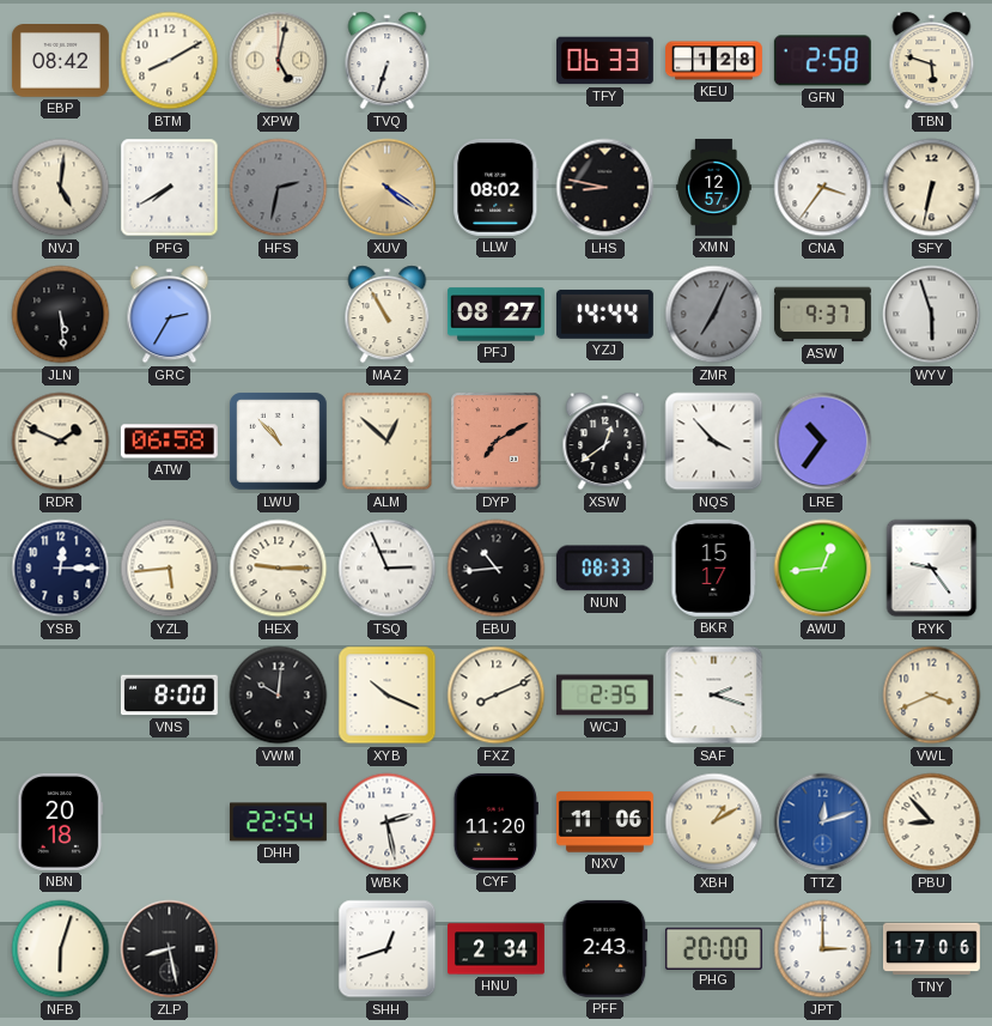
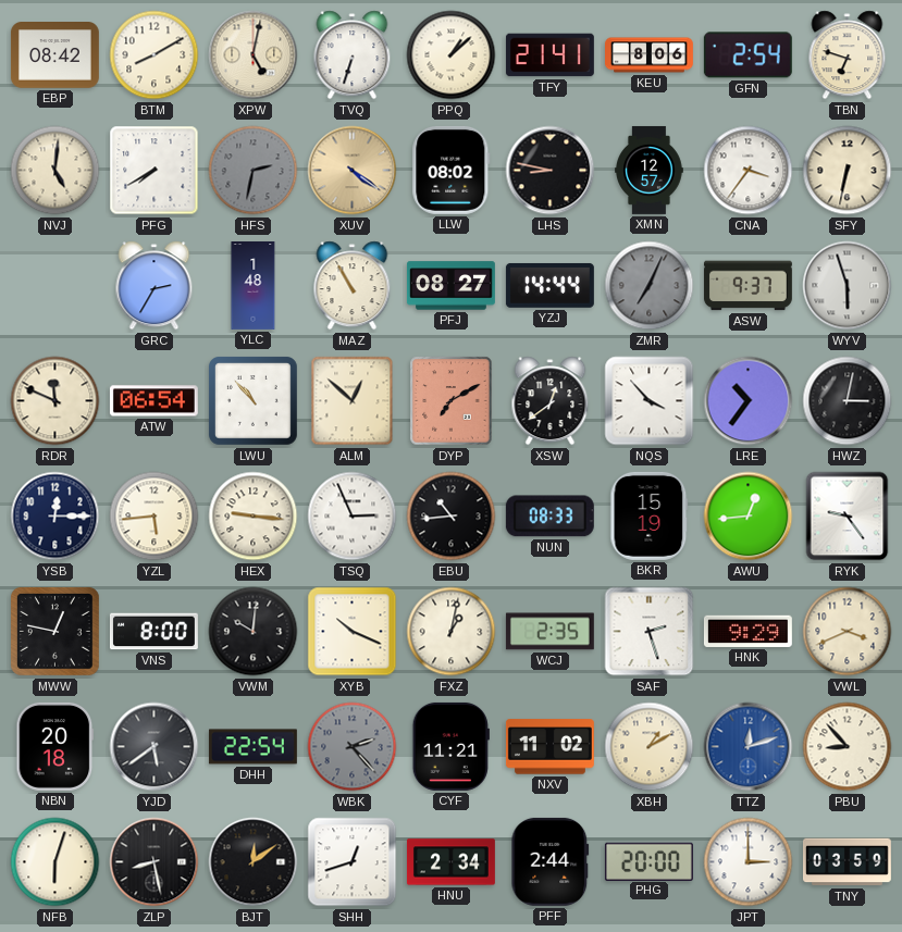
PPQ: none -> 1:08
TFY: 06:33 -> 21:41
KEU: 1:28 -> 8:06
GFN: 2:58 -> 2:54
TBN: 5:48 -> 6:48
JLN: 5:29 -> none
YLC: none -> 1:48
RDR: 1:49 -> 11:49
ATW: 06:58 -> 06:54
HWZ: none -> 3:02
HEX: 9:15 -> 9:16
BKR: 15:17 -> 15:19
MWW: none -> 12:47
FXZ: 8:11 -> 1:02
SAF: 2:18 -> 2:27
HNK: none -> 9:29
YJD: none -> 5:39
WBK: 2:28 -> 2:23
WBK dial: white -> grey
CYF: 11:20 -> 11:21
NXV: 11:06 -> 11:02
BJT: none -> 12:09
PFF: 2:43 -> 2:44
TNY: 17:06 -> 03:59
